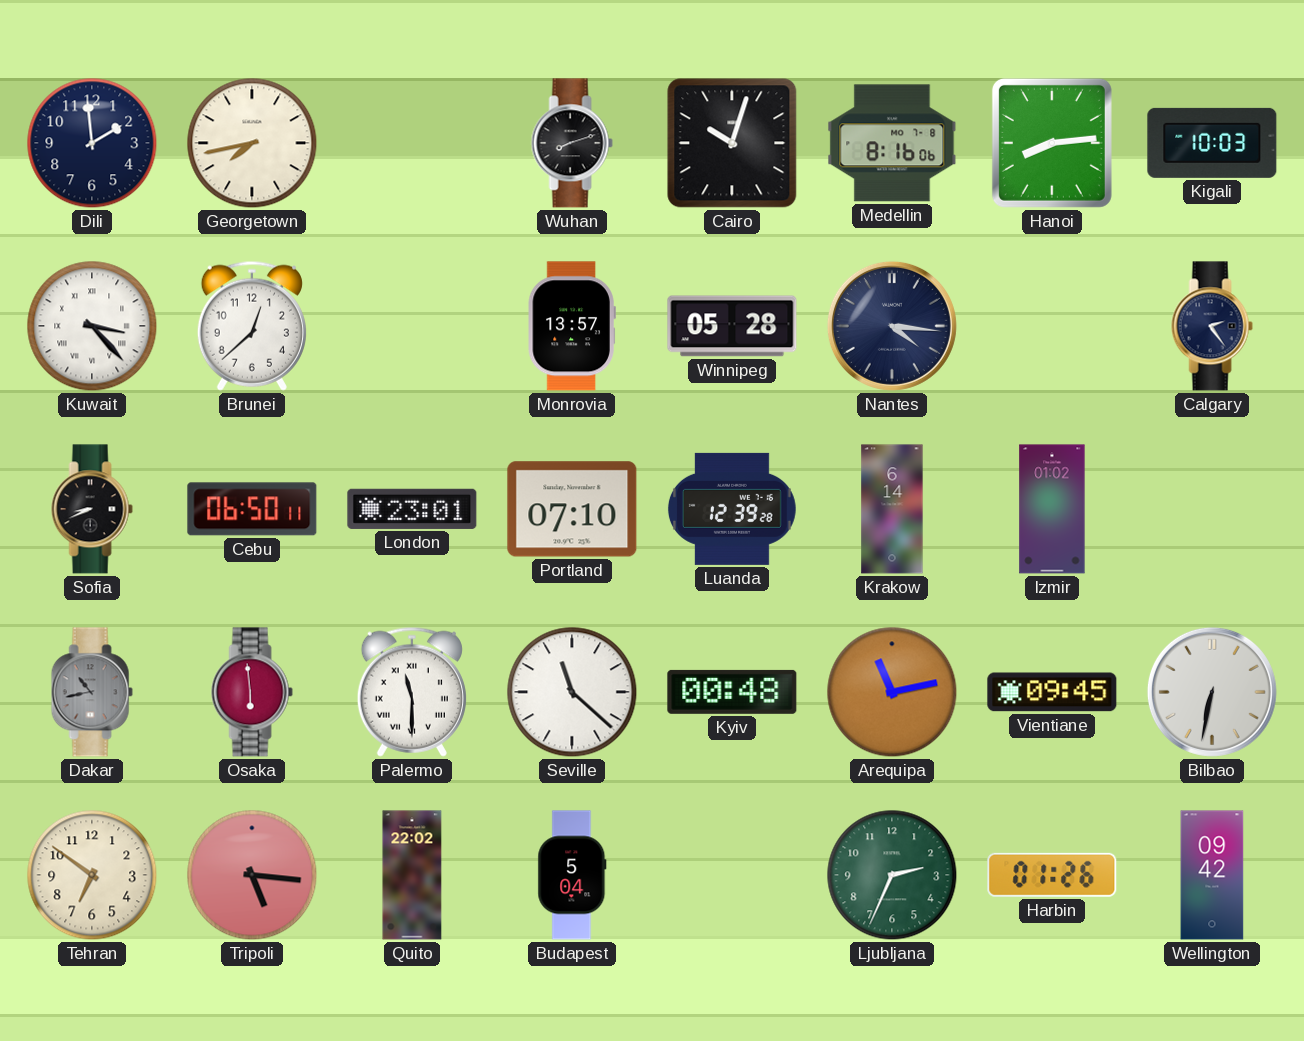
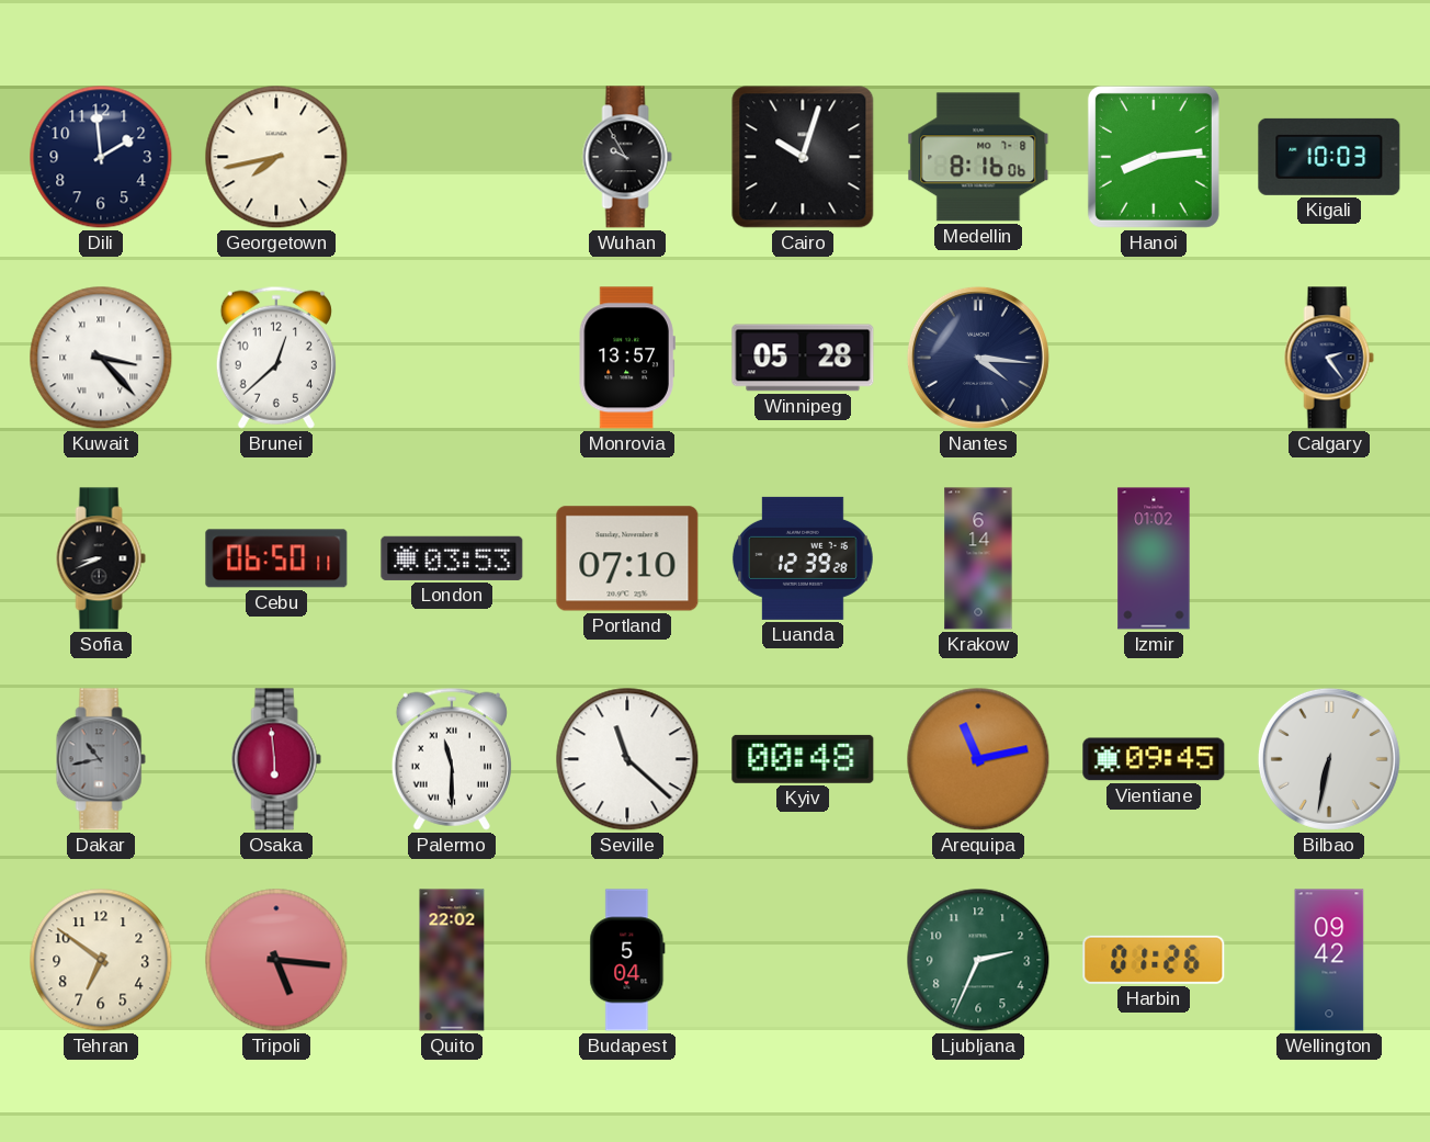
Wuhan: 8:12 -> 9:55
London: 23:01 -> 03:53
